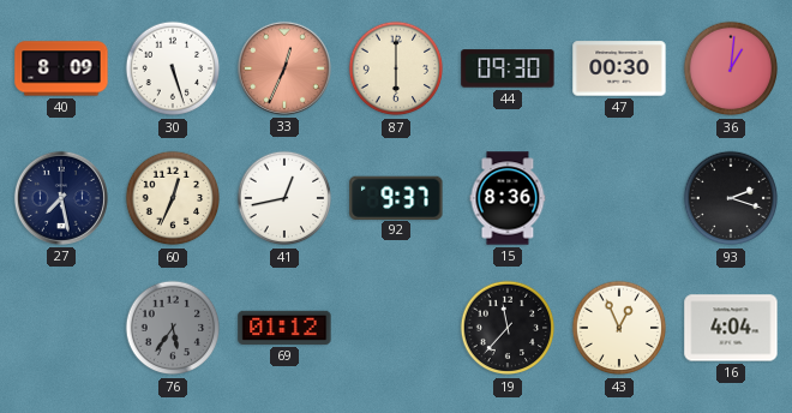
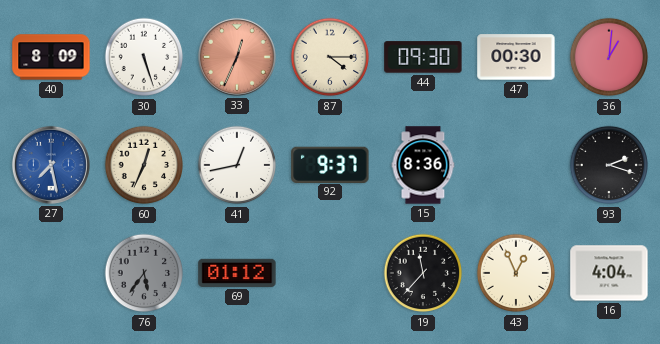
87: 6:00 -> 4:15
27 dial: navy -> blue
